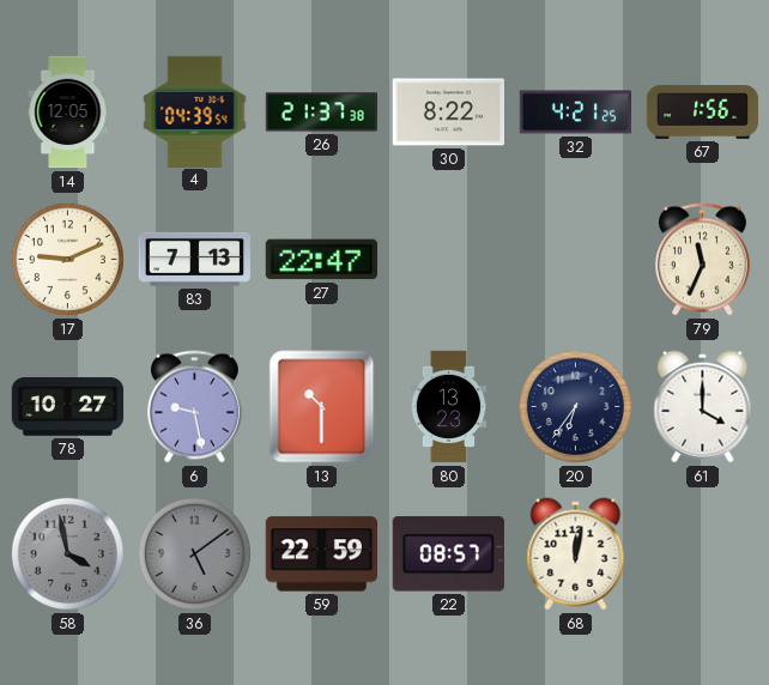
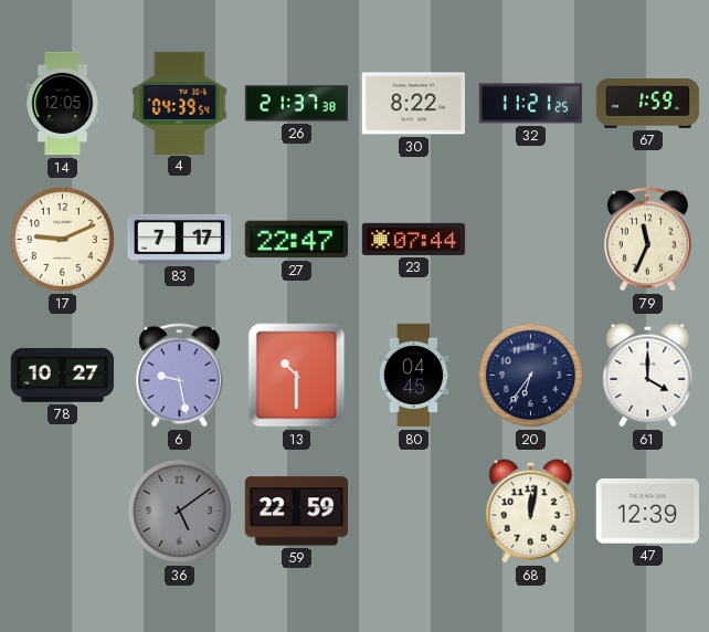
32: 4:21 -> 11:21
67: 1:56 -> 1:59
83: 7:13 -> 7:17
23: none -> 07:44
80: 13:23 -> 04:45
58: 3:58 -> none
22: 08:57 -> none
47: none -> 12:39
